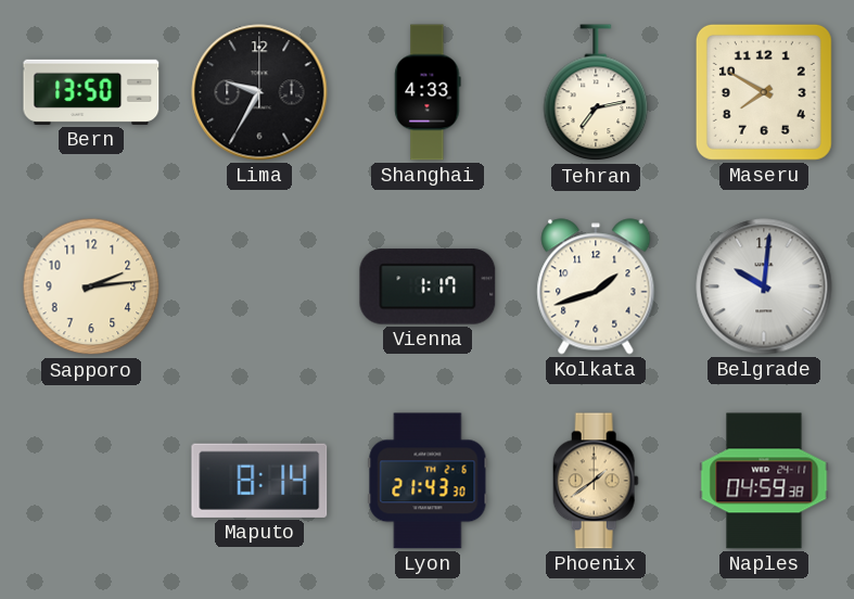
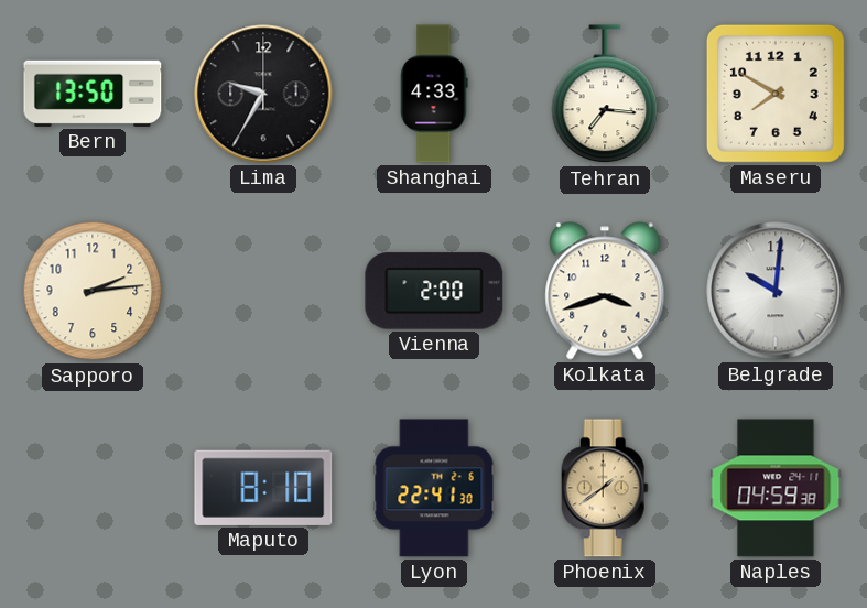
Tehran: 7:13 -> 7:16
Vienna: 1:17 -> 2:00
Kolkata: 1:42 -> 3:42
Maputo: 8:14 -> 8:10
Lyon: 21:43 -> 22:41
